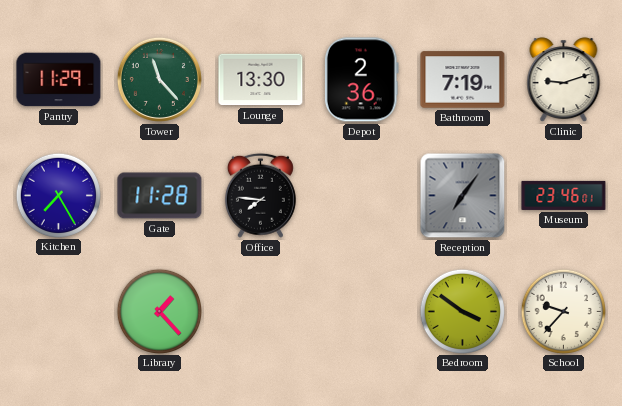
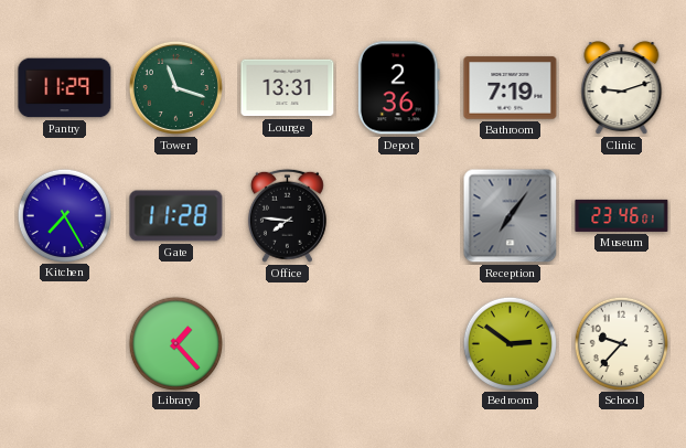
Tower: 11:23 -> 11:18
Lounge: 13:30 -> 13:31
Bedroom: 3:51 -> 2:51
